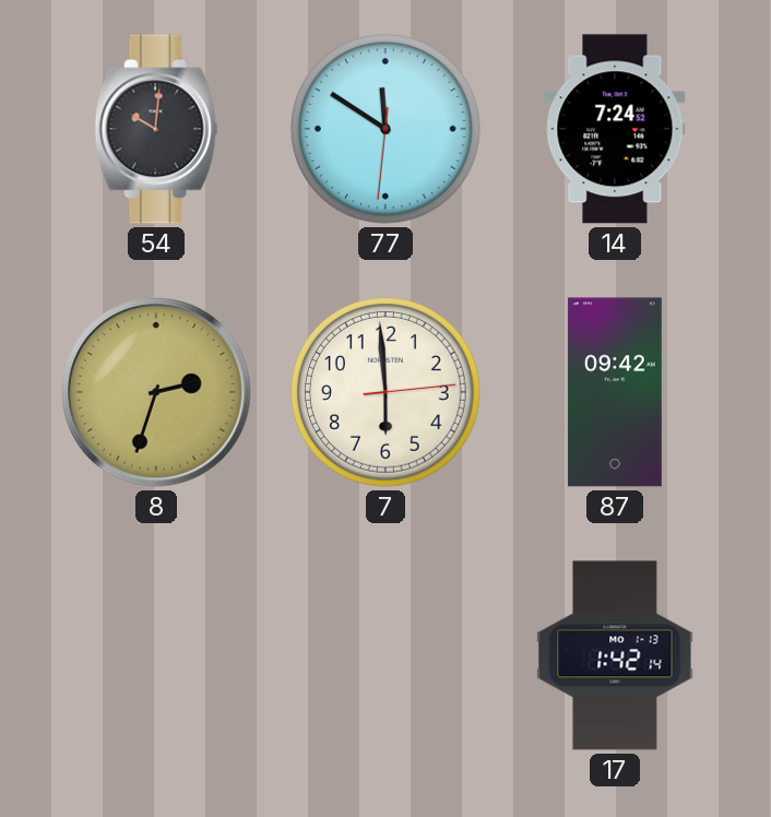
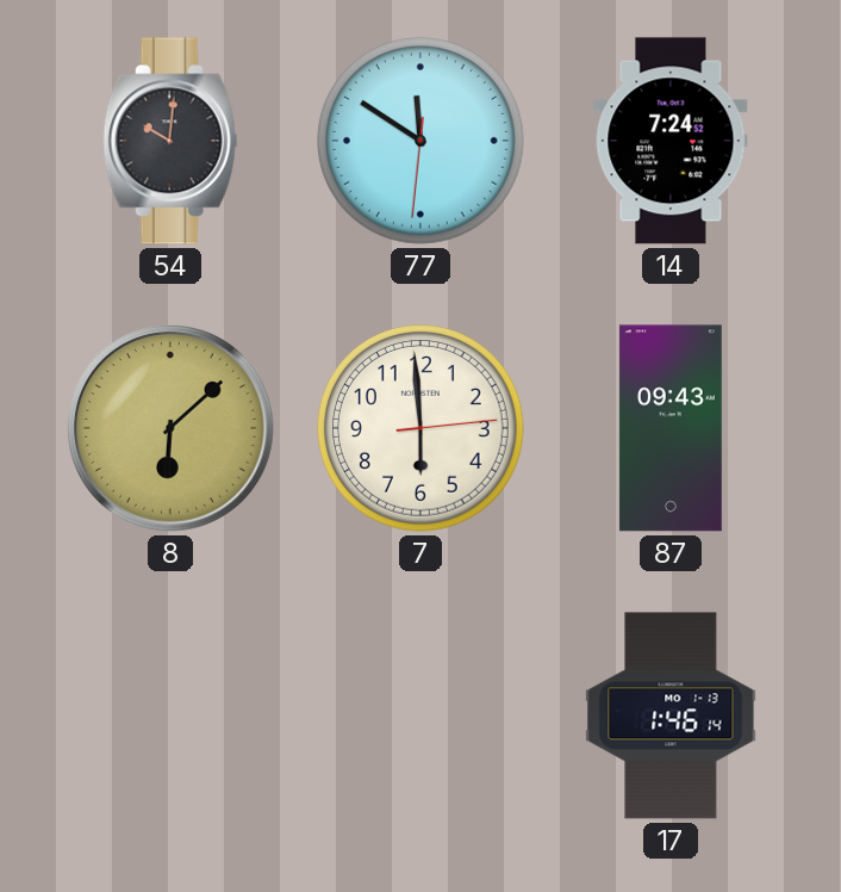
8: 2:33 -> 6:08
87: 09:42 -> 09:43
17: 1:42 -> 1:46
